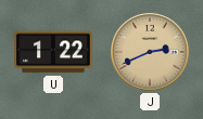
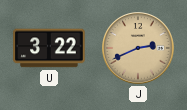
U: 1:22 -> 3:22
